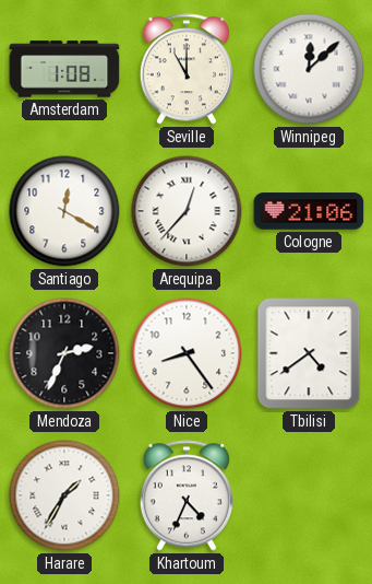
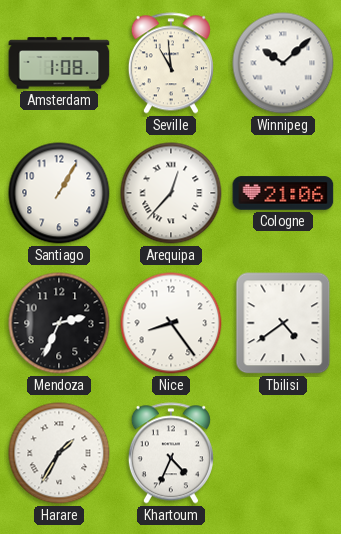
Seville: 11:00 -> 10:59
Winnipeg: 12:08 -> 10:08
Santiago: 12:20 -> 1:05
